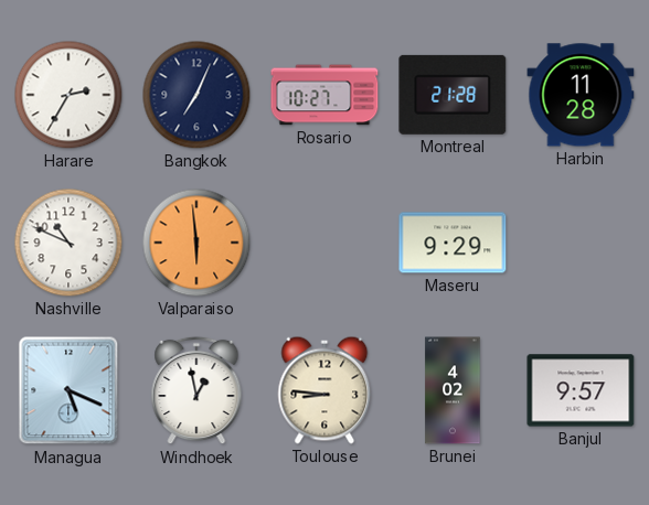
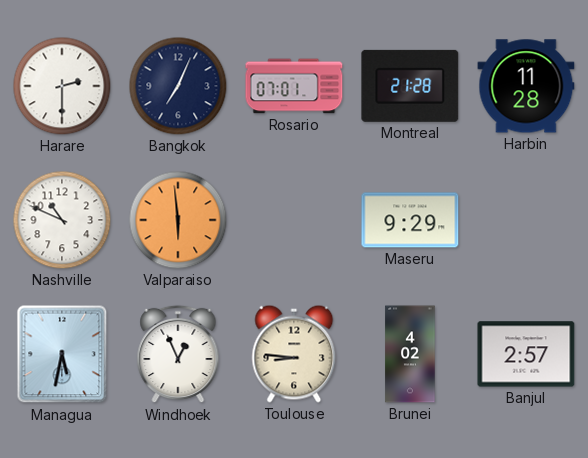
Harare: 2:35 -> 2:30
Rosario: 10:27 -> 07:01
Managua: 5:19 -> 5:32
Windhoek: 12:58 -> 12:56
Banjul: 9:57 -> 2:57
